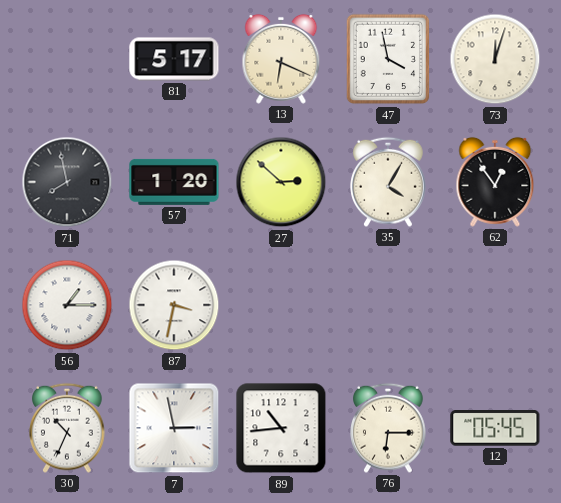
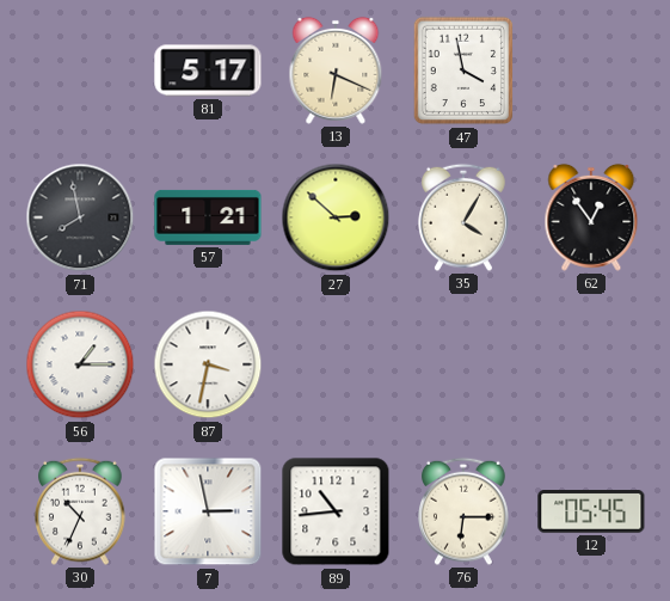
73: 12:03 -> none
57: 1:20 -> 1:21
